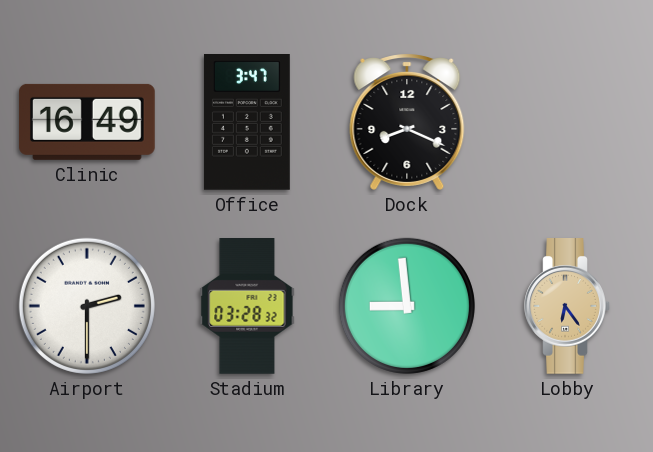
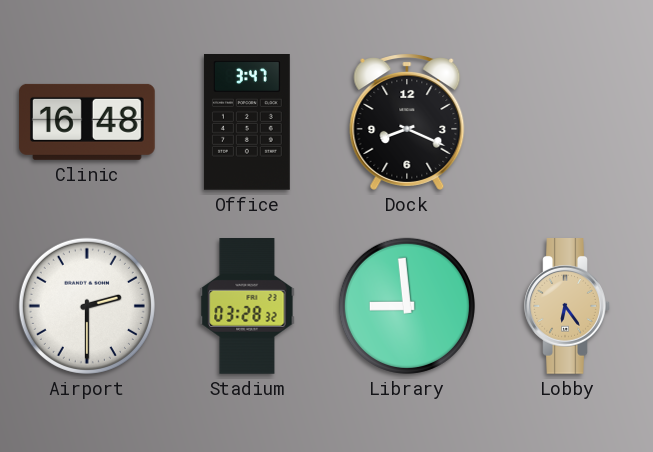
Clinic: 16:49 -> 16:48
